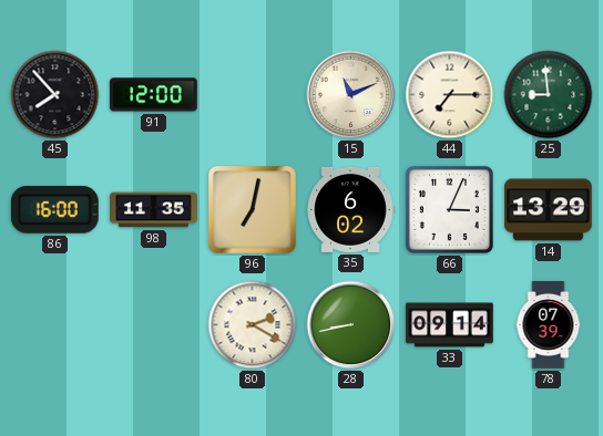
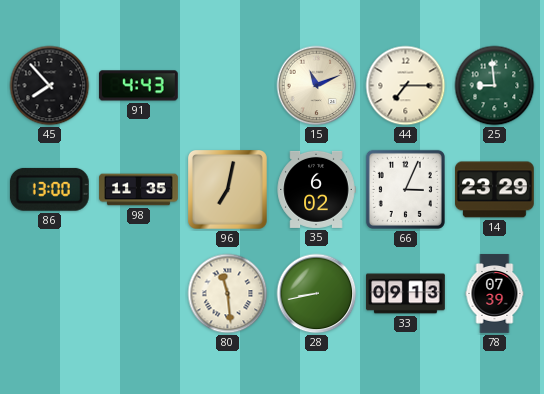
91: 12:00 -> 4:43
86: 16:00 -> 13:00
14: 13:29 -> 23:29
80: 2:20 -> 11:29
33: 09:14 -> 09:13
